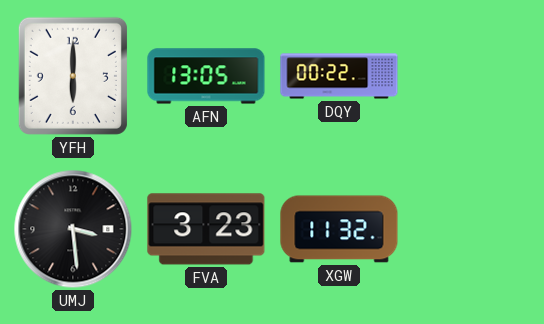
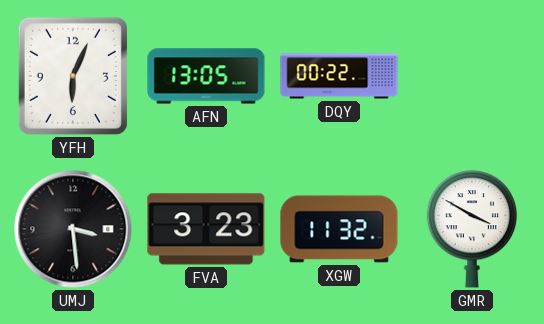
YFH: 6:00 -> 6:04
GMR: none -> 3:50
